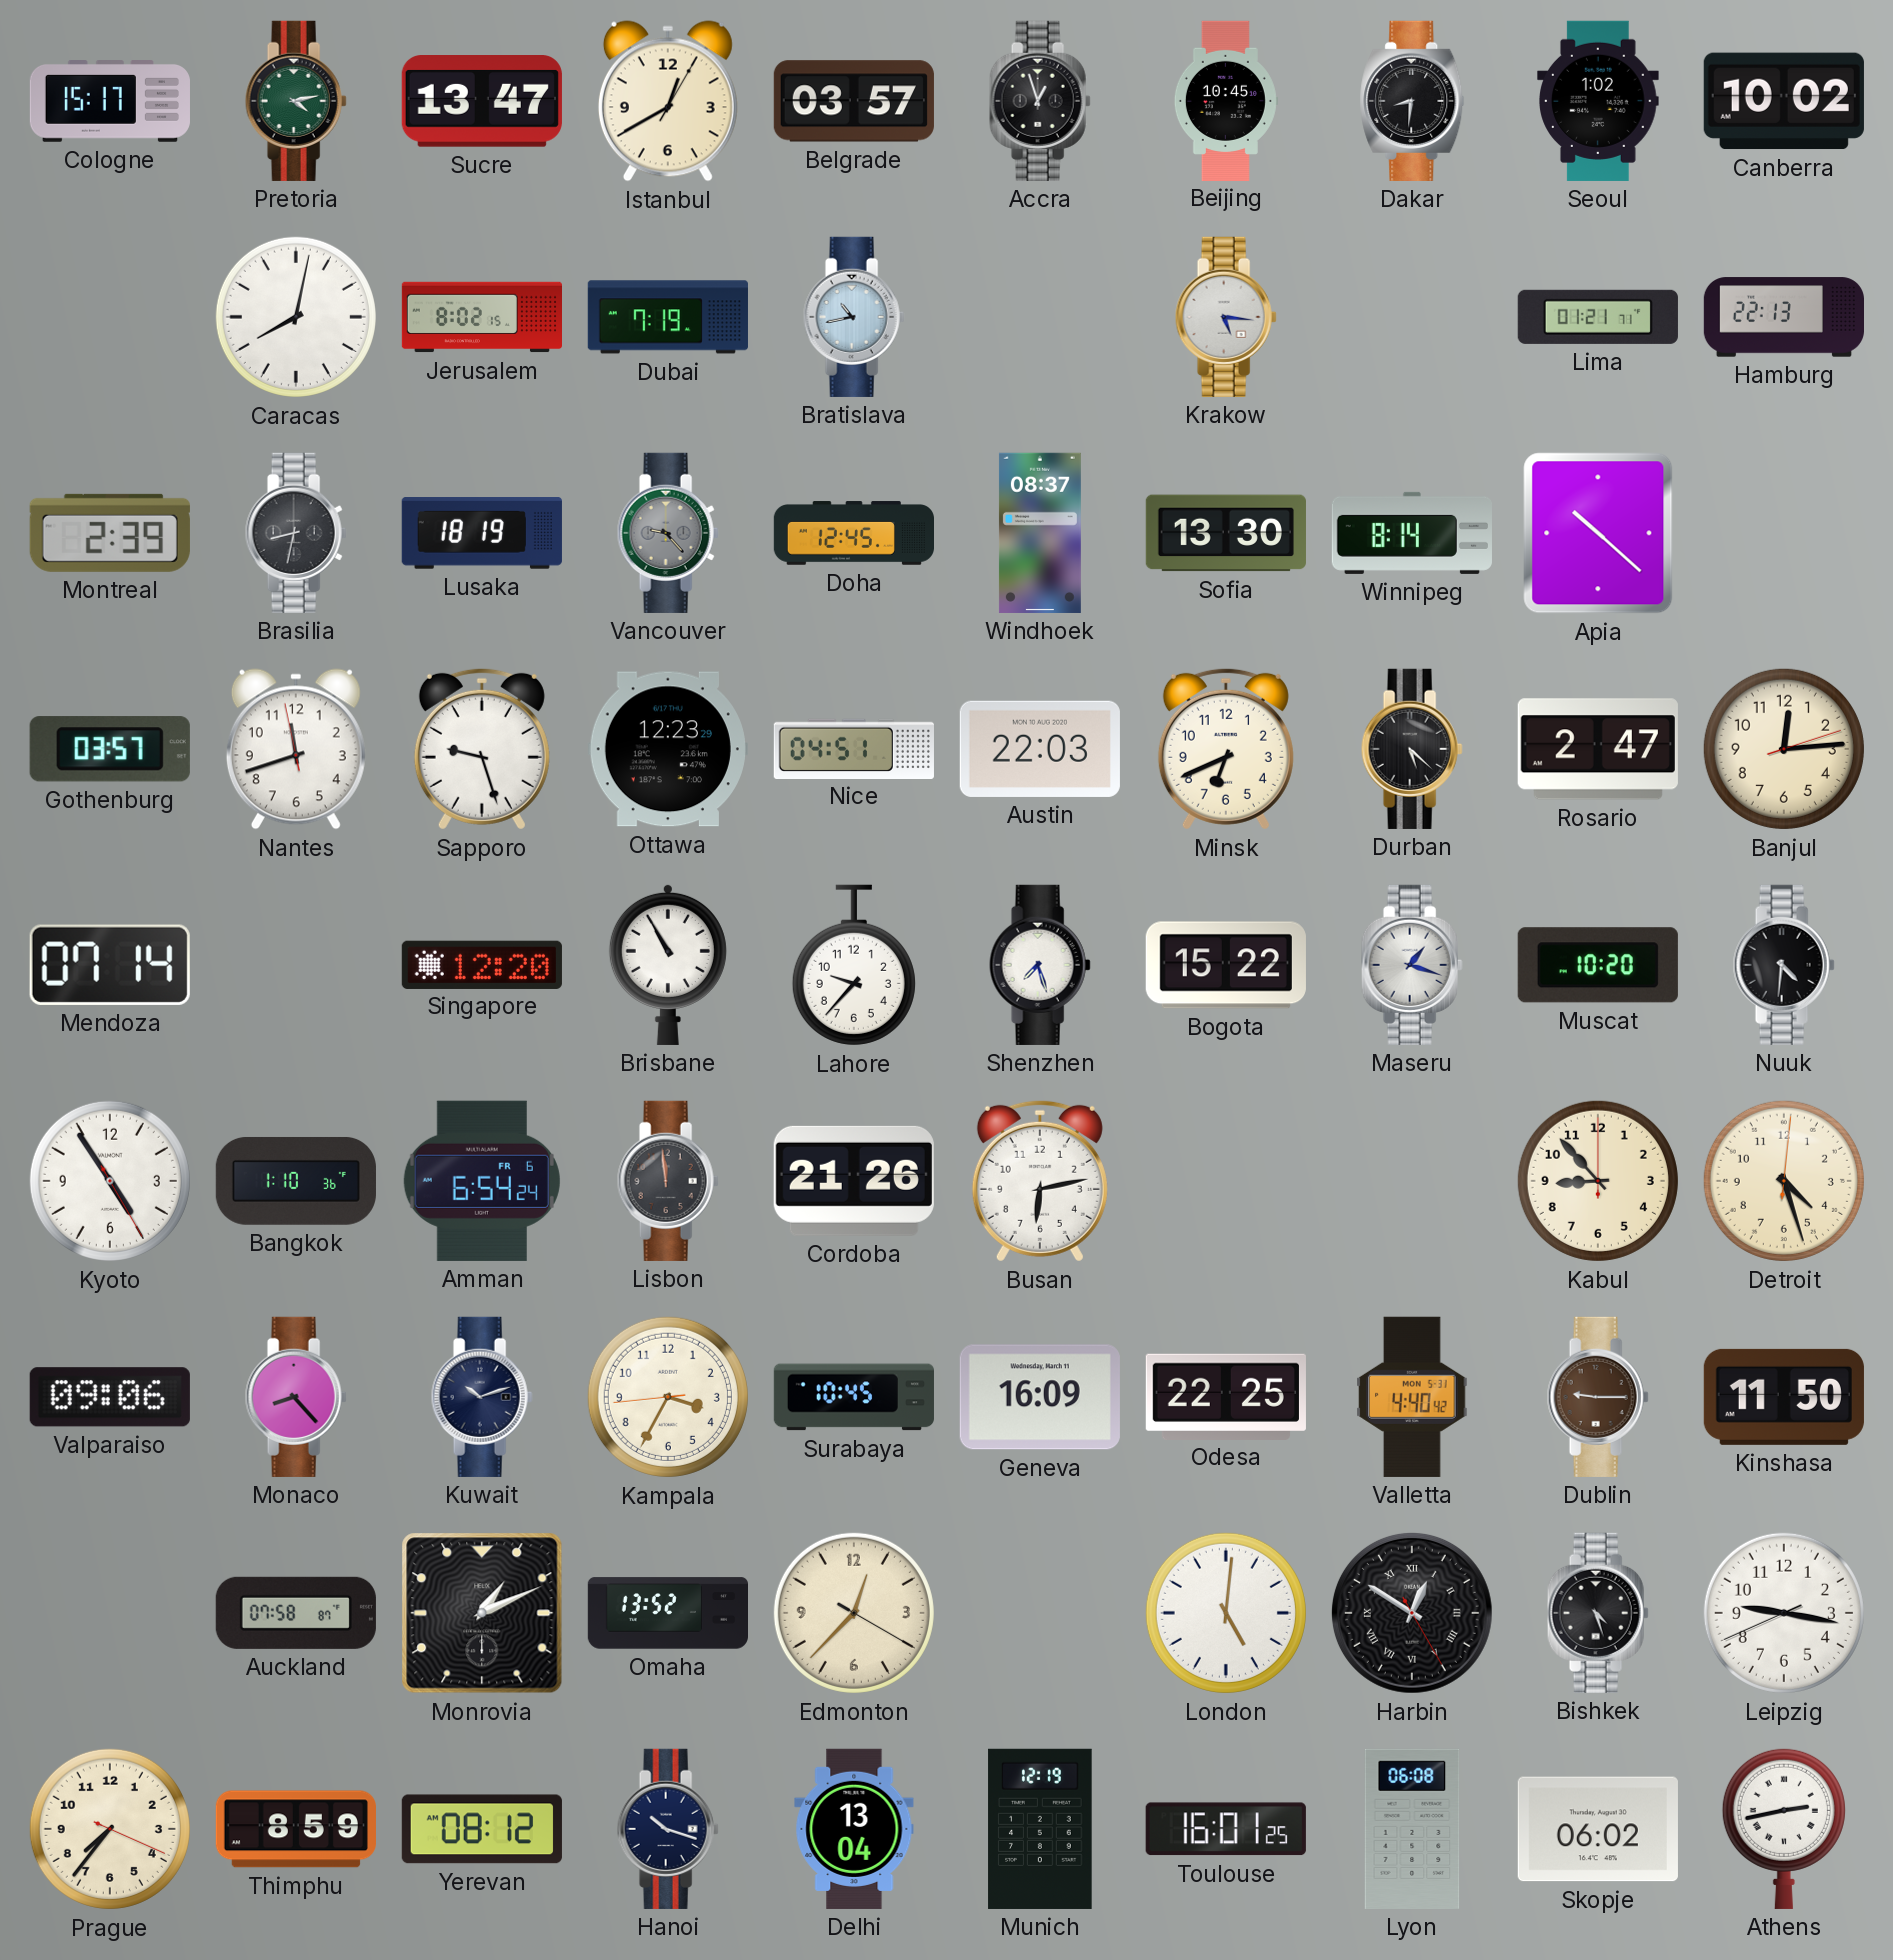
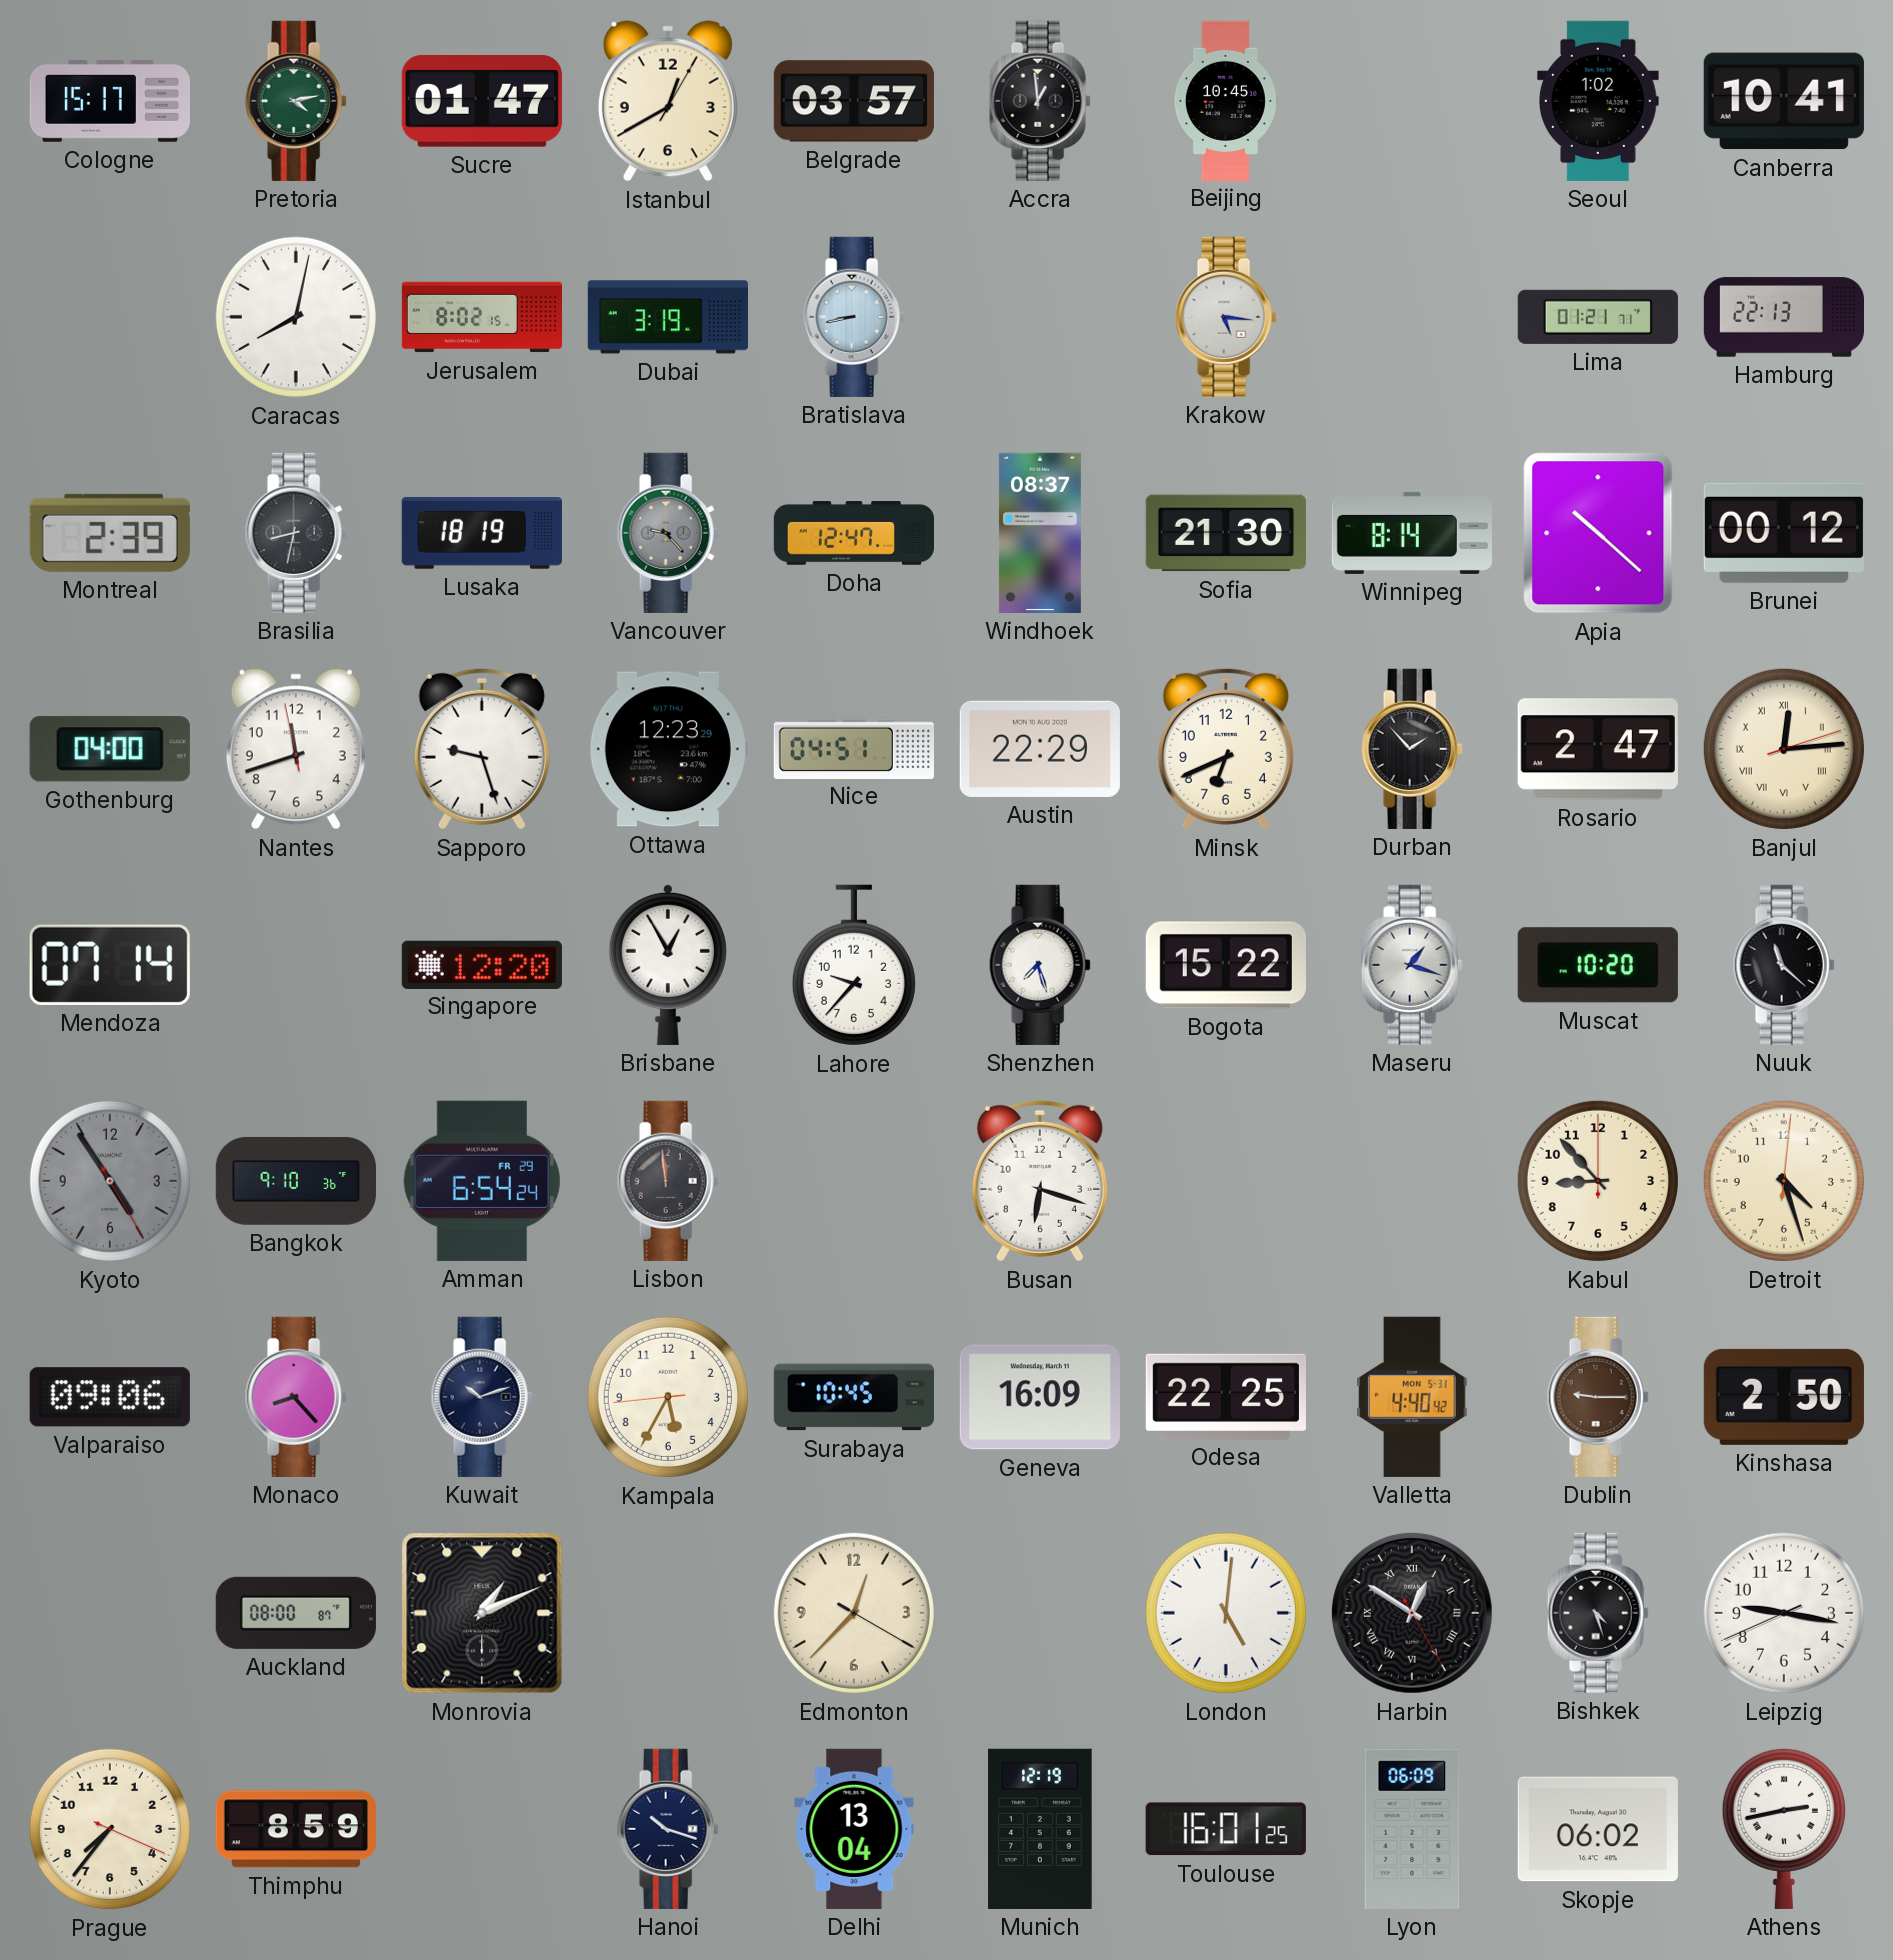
Sucre: 13:47 -> 01:47
Accra: 12:57 -> 12:59
Dakar: 8:31 -> none
Canberra: 10:02 -> 10:41
Dubai: 7:19 -> 3:19
Bratislava: 10:43 -> 8:43
Doha: 12:45 -> 12:47
Sofia: 13:30 -> 21:30
Brunei: none -> 00:12
Gothenburg: 03:57 -> 04:00
Austin: 22:03 -> 22:29
Durban: 5:22 -> 1:53
Banjul numerals: Arabic -> Roman
Brisbane: 10:55 -> 12:55
Nuuk: 4:31 -> 11:22
Kyoto dial: white -> grey
Bangkok: 1:10 -> 9:10
Amman date: FR 6 -> FR 29
Cordoba: 21:26 -> none
Busan: 6:13 -> 6:18
Kampala: 3:34 -> 5:34
Kinshasa: 11:50 -> 2:50
Auckland: 07:58 -> 08:00
Omaha: 13:52 -> none
Yerevan: 08:12 -> none
Lyon: 06:08 -> 06:09
